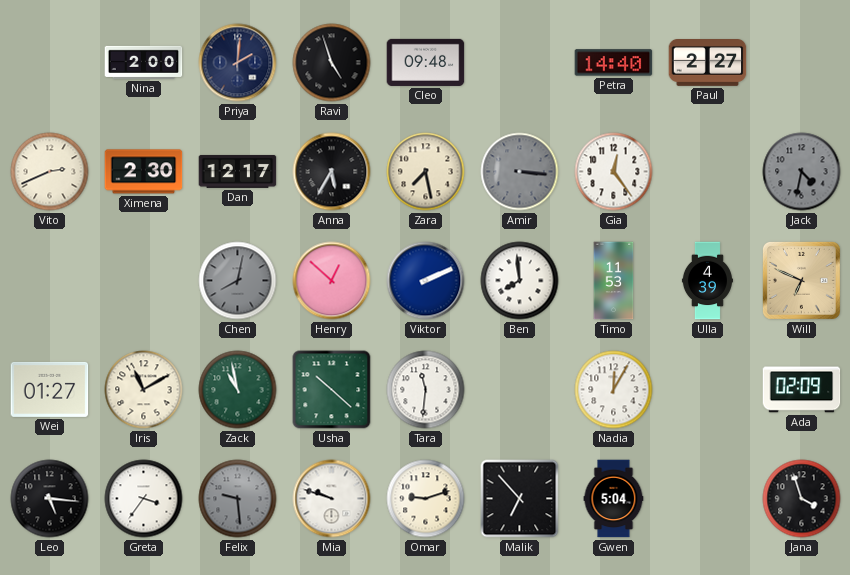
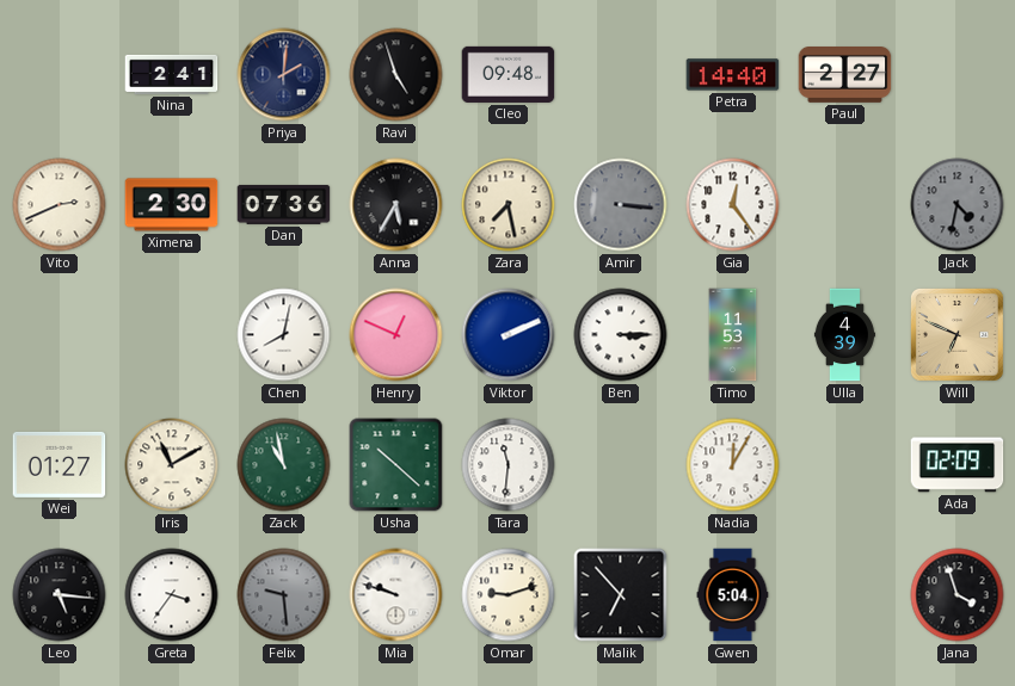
Nina: 2:00 -> 2:41
Dan: 12:17 -> 07:36
Chen dial: grey -> white
Henry: 12:52 -> 12:49
Ben: 7:59 -> 3:15
